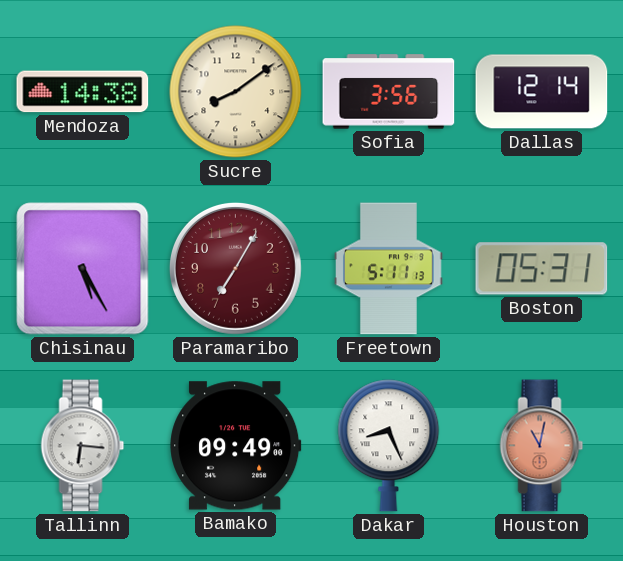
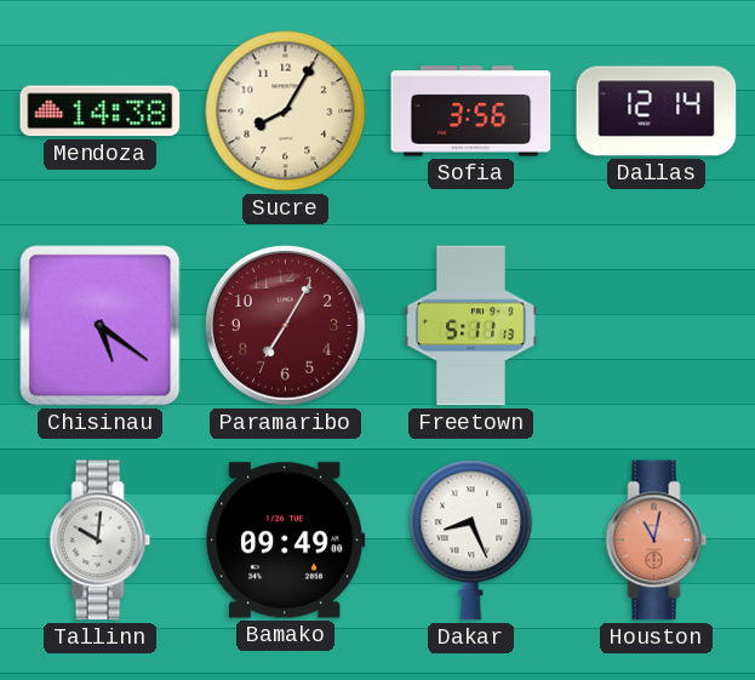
Sucre: 8:09 -> 8:05
Chisinau: 5:25 -> 5:21
Boston: 05:31 -> none
Tallinn: 6:16 -> 10:01
